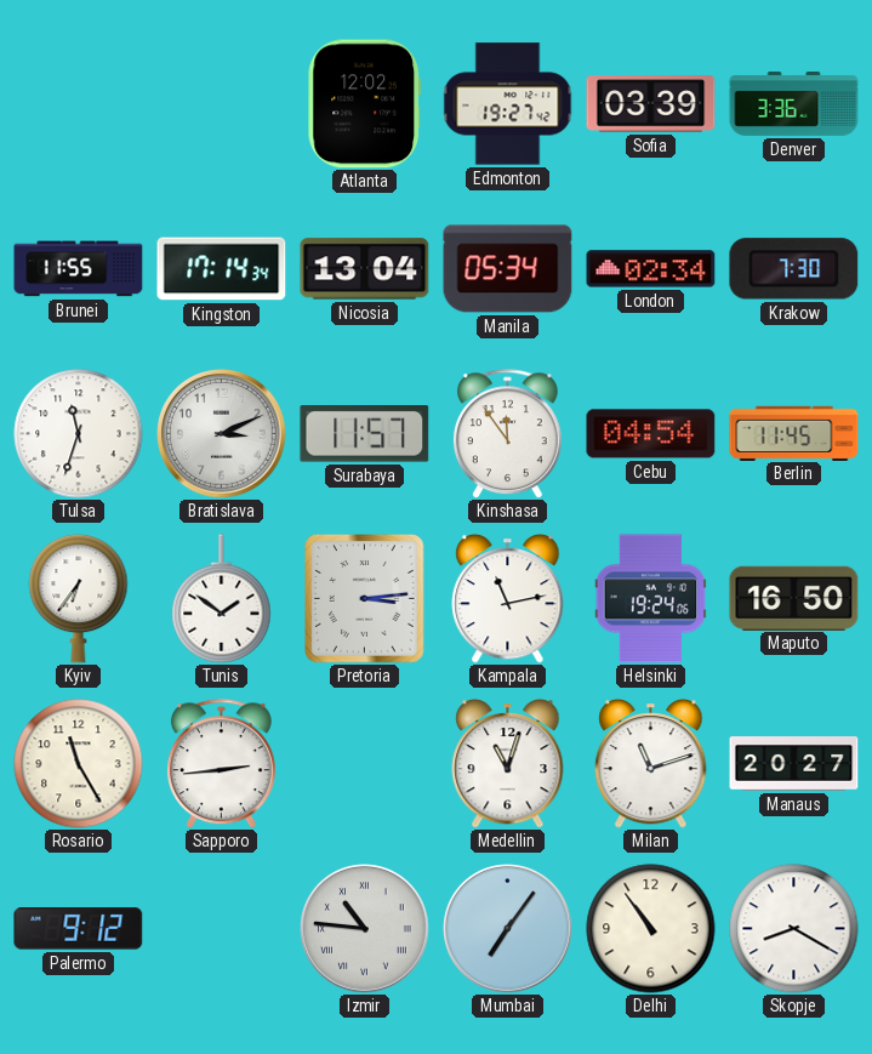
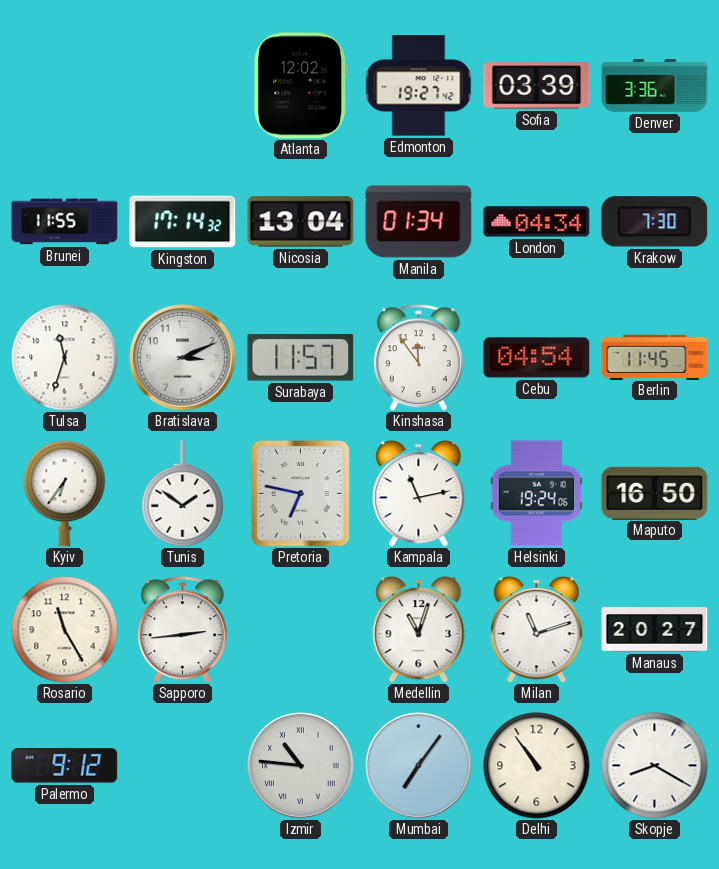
Kingston: 17:14:34 -> 17:14:32
Manila: 05:34 -> 01:34
London: 02:34 -> 04:34
Pretoria: 3:14 -> 6:47
